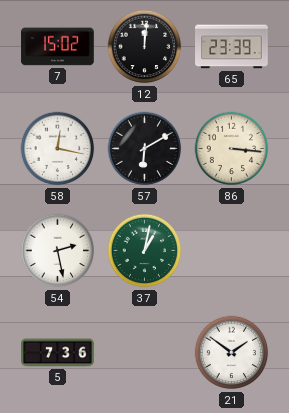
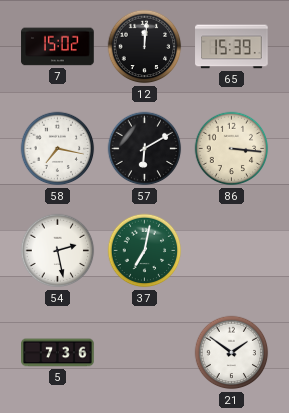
65: 23:39 -> 15:39
58: 12:17 -> 7:17
37: 1:02 -> 7:02
